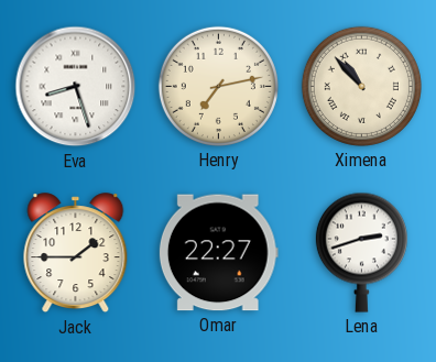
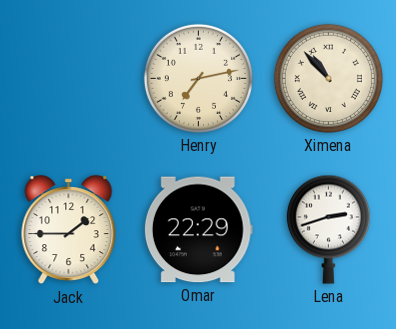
Eva: 8:27 -> none
Omar: 22:27 -> 22:29
